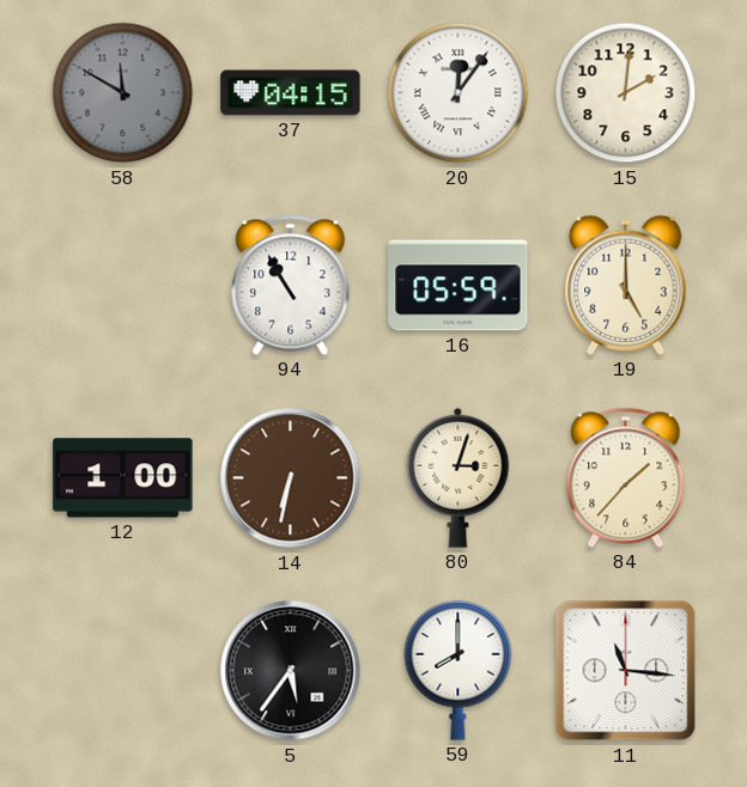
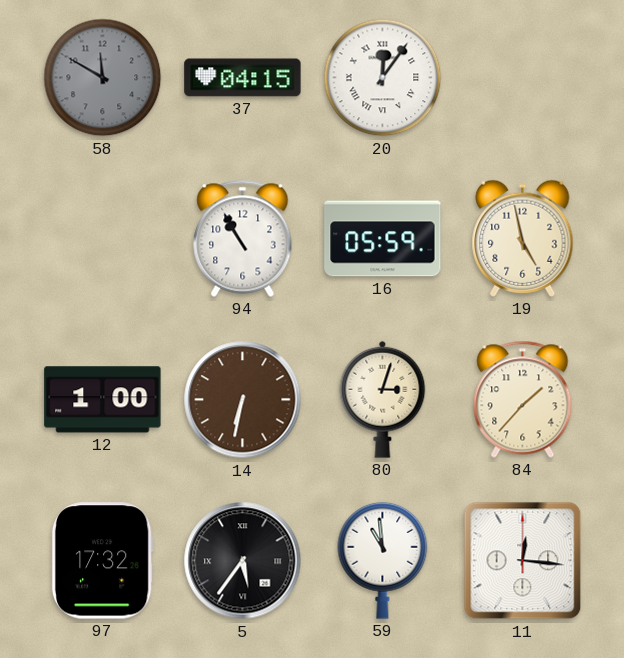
15: 2:01 -> none
19: 5:00 -> 4:58
97: none -> 17:32
59: 8:00 -> 10:59
11: 11:16 -> 12:16
